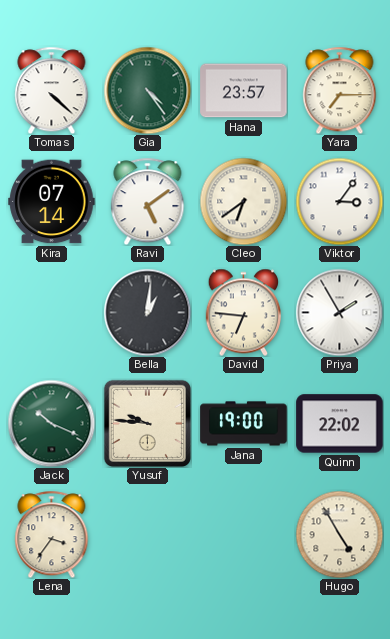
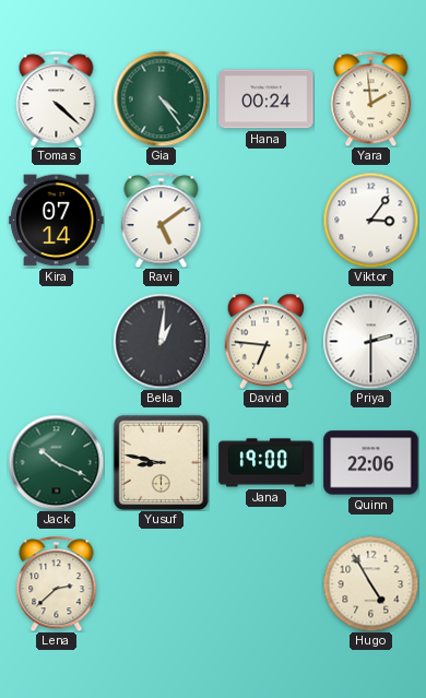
Hana: 23:57 -> 00:24
Yara: 7:15 -> 1:59
Cleo: 6:39 -> none
Priya: 1:55 -> 2:30
Yusuf: 9:46 -> 8:47
Quinn: 22:02 -> 22:06
Lena: 3:36 -> 2:38
